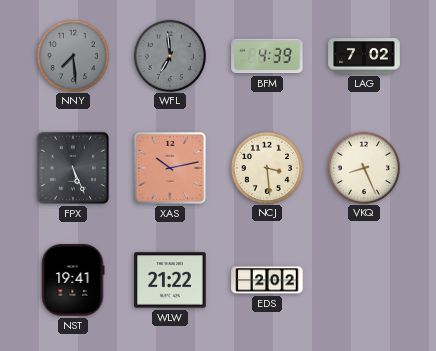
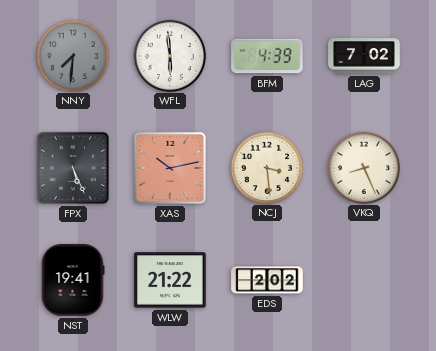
NNY: 7:29 -> 7:31
WFL: 6:59 -> 5:59
WFL dial: grey -> white
